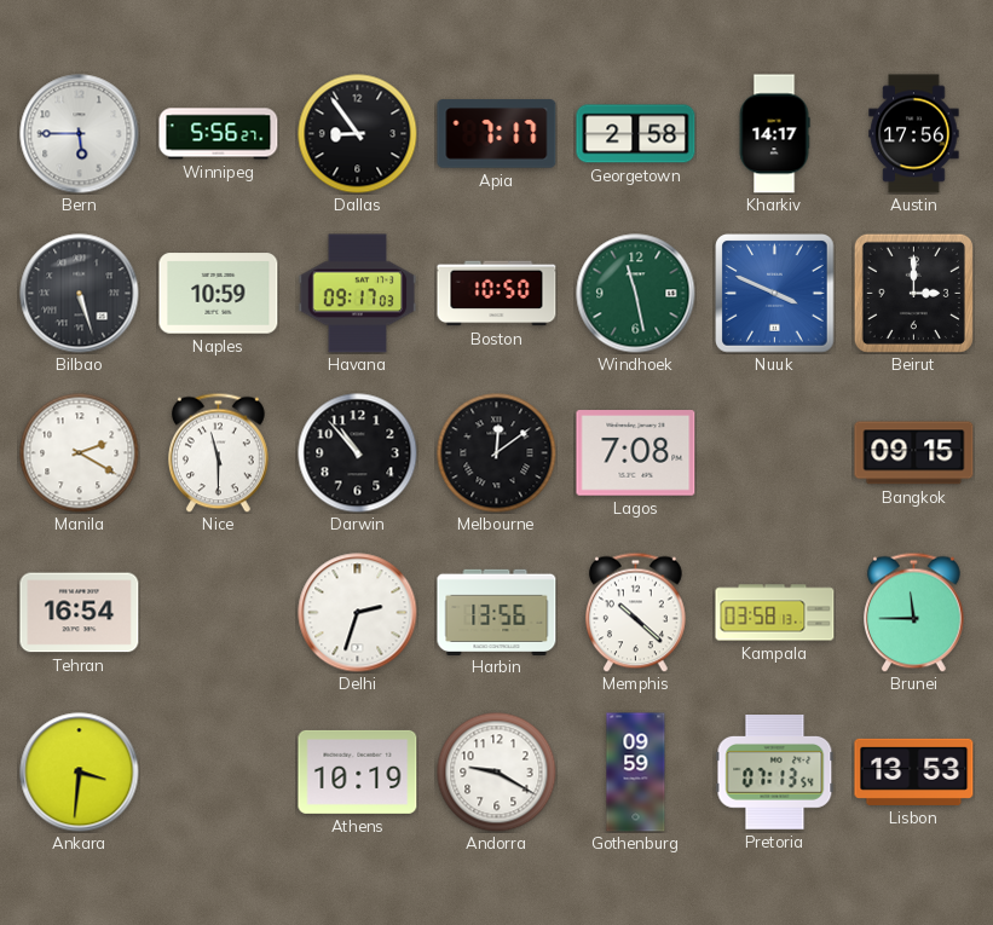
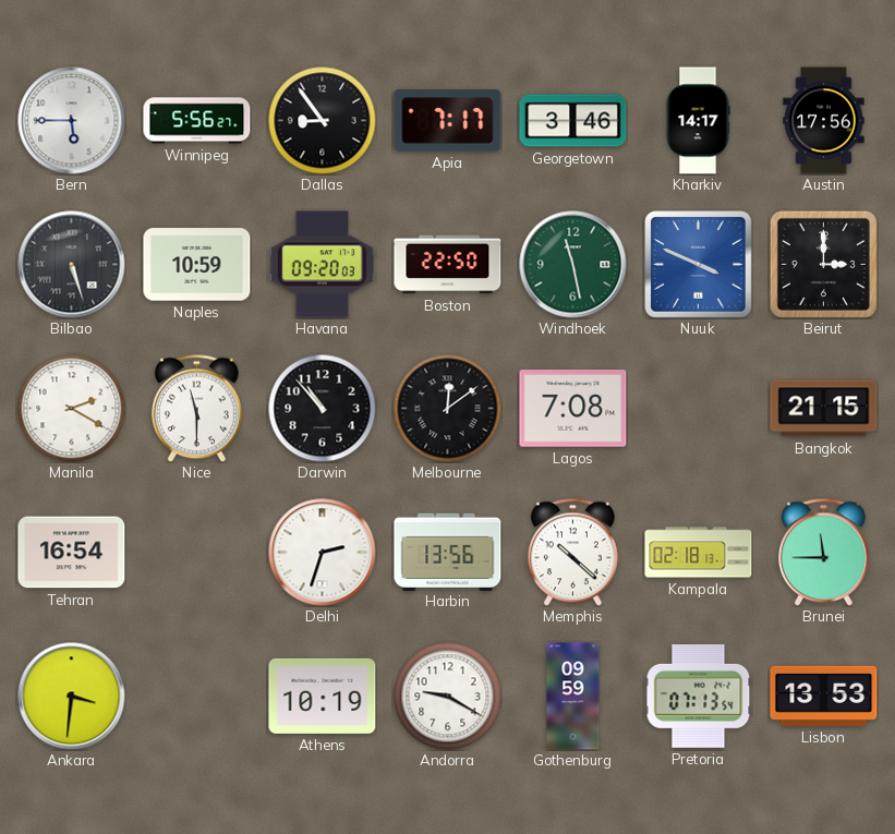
Georgetown: 2:58 -> 3:46
Havana: 09:17 -> 09:20
Boston: 10:50 -> 22:50
Bangkok: 09:15 -> 21:15
Kampala: 03:58 -> 02:18
